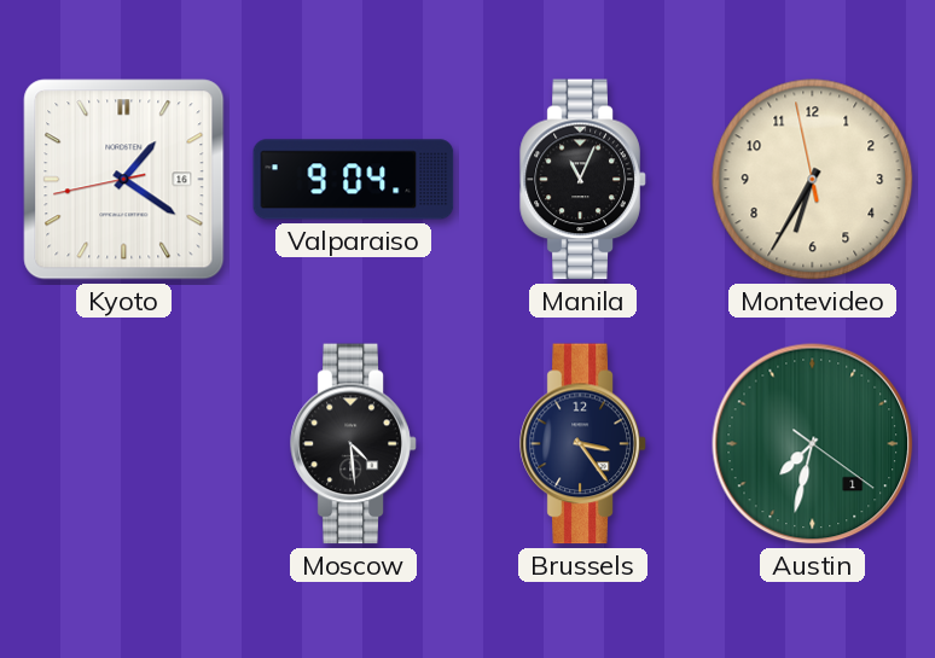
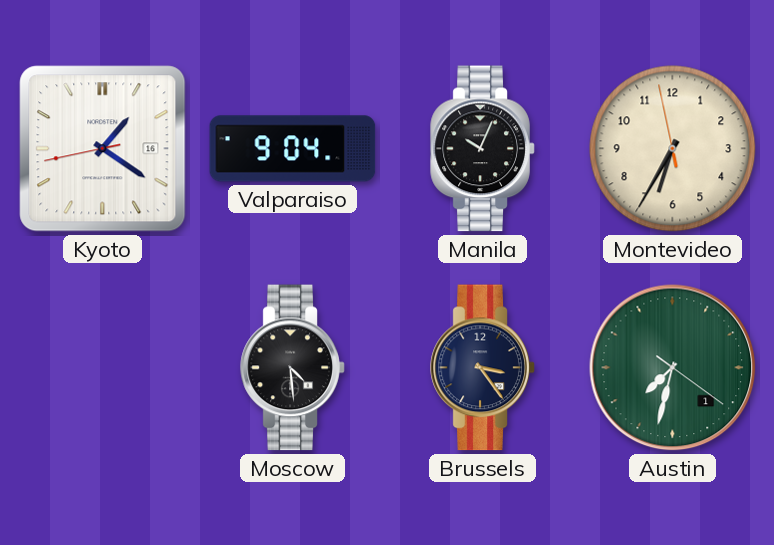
Manila: 11:04 -> 10:04
